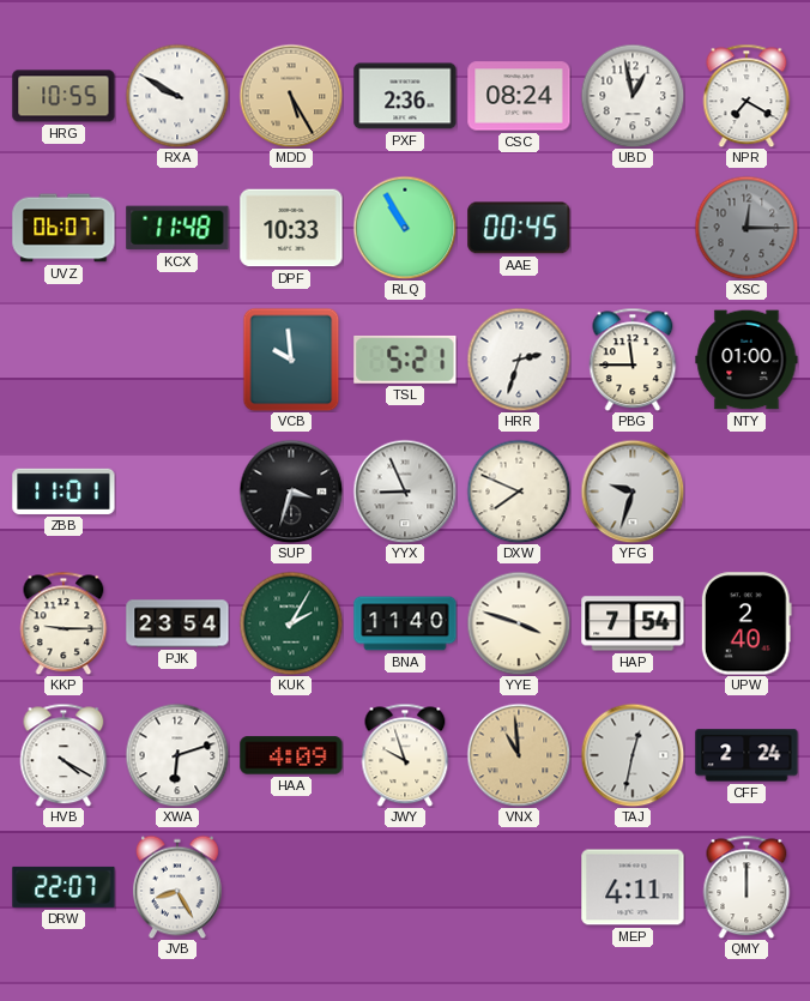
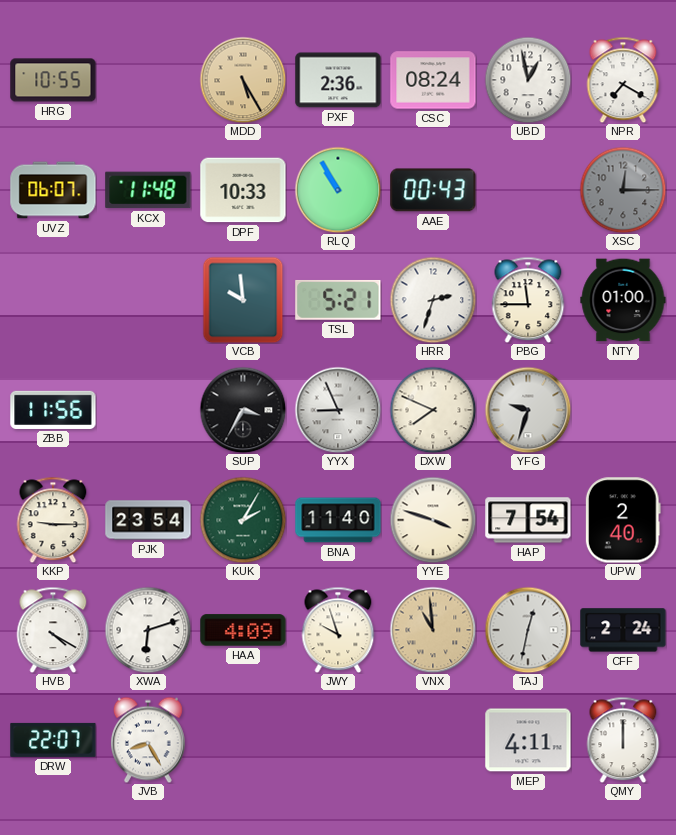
RXA: 9:50 -> none
AAE: 00:45 -> 00:43
ZBB: 11:01 -> 11:56
SUP: 3:33 -> 3:35
